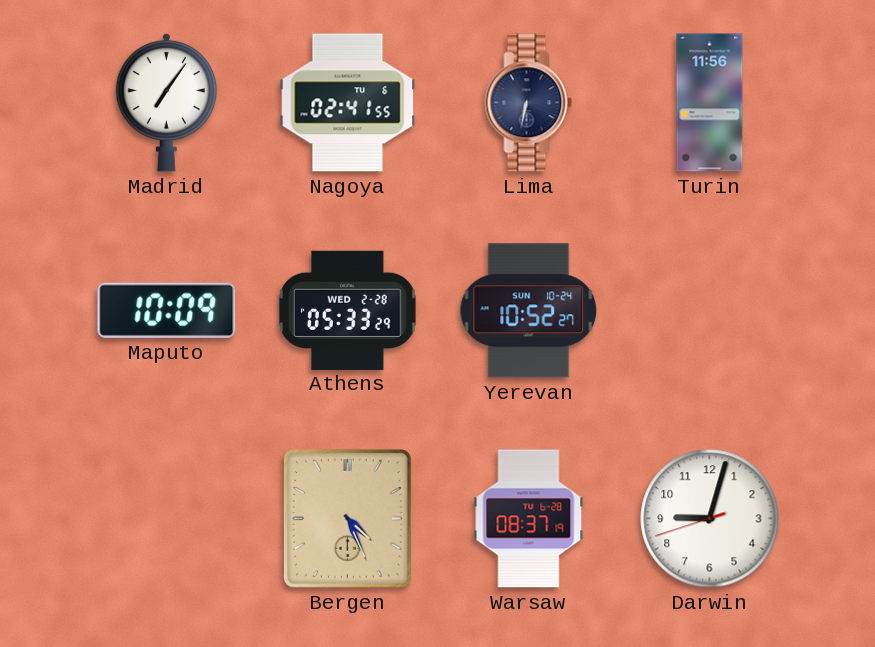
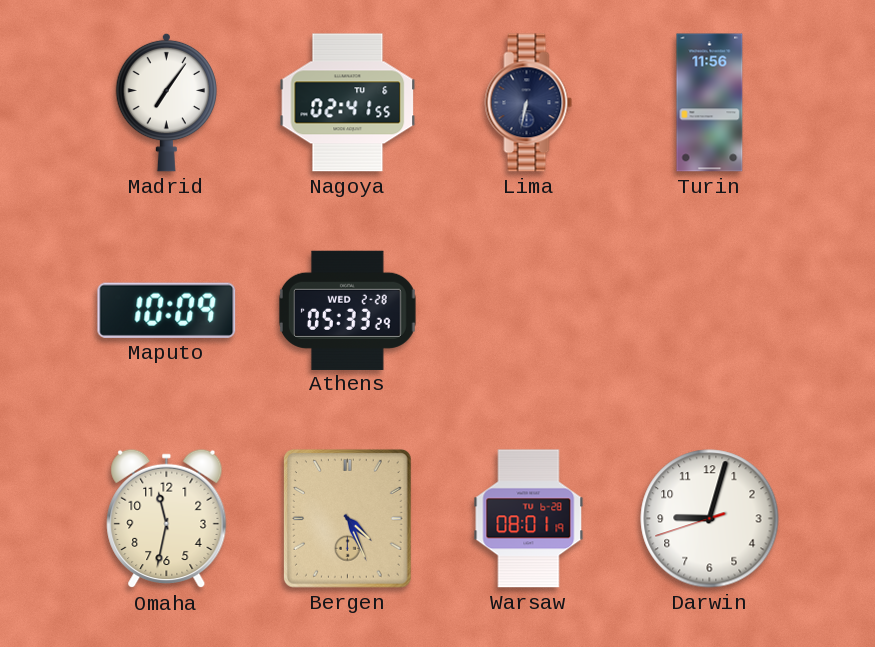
Yerevan: 10:52 -> none
Omaha: none -> 11:32
Warsaw: 08:37 -> 08:01
